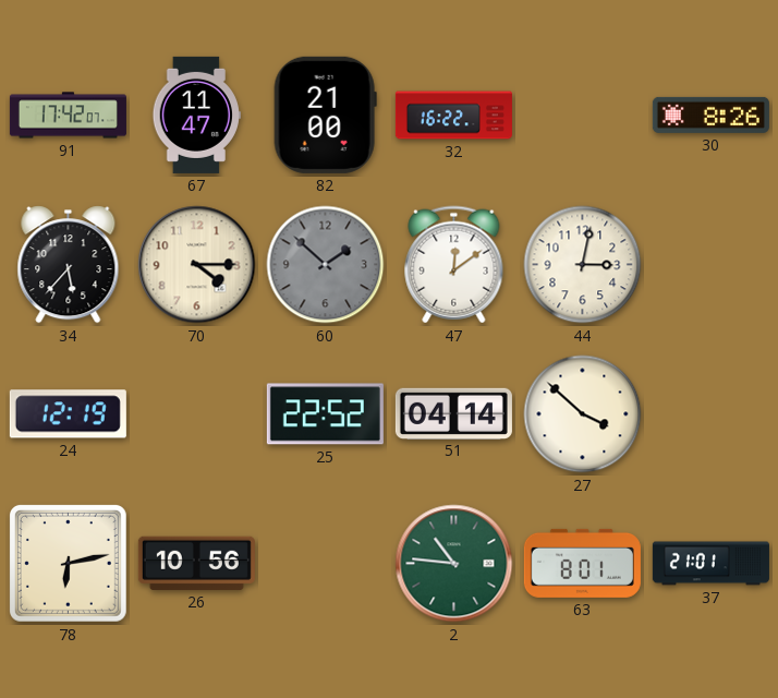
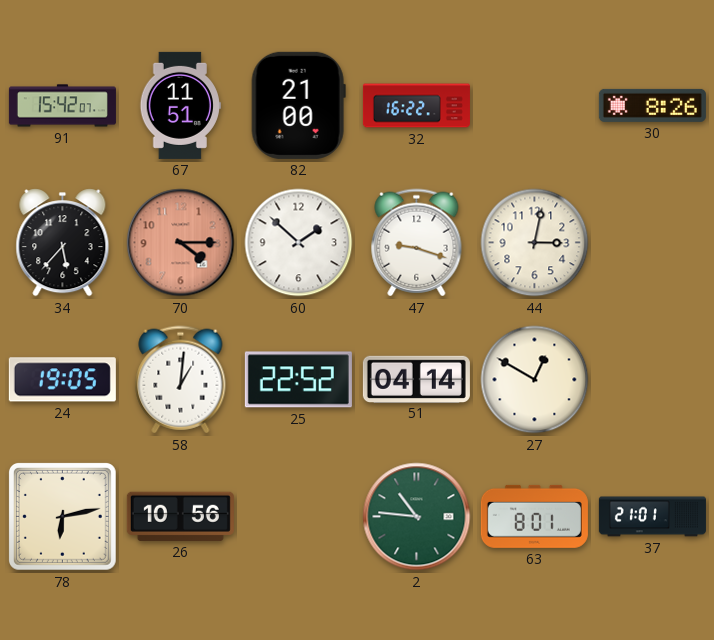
91: 17:42 -> 15:42
67: 11:47 -> 11:51
70 dial: cream -> salmon
60 dial: grey -> white
47: 12:09 -> 9:18
24: 12:19 -> 19:05
58: none -> 1:01
27: 3:52 -> 12:50
